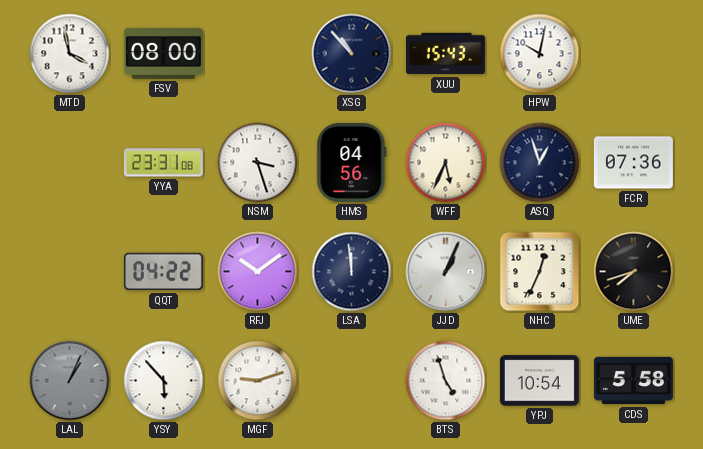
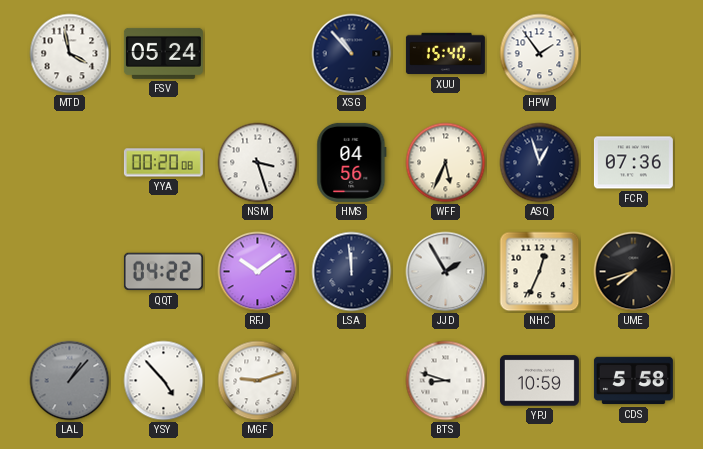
FSV: 08:00 -> 05:24
XUU: 15:43 -> 15:40
HPW: 10:02 -> 1:54
YYA: 23:31 -> 00:20
JJD: 1:04 -> 1:55
LAL: 1:04 -> 1:07
YSY: 5:53 -> 4:53
BTS: 4:57 -> 8:48
YPJ: 10:54 -> 10:59
